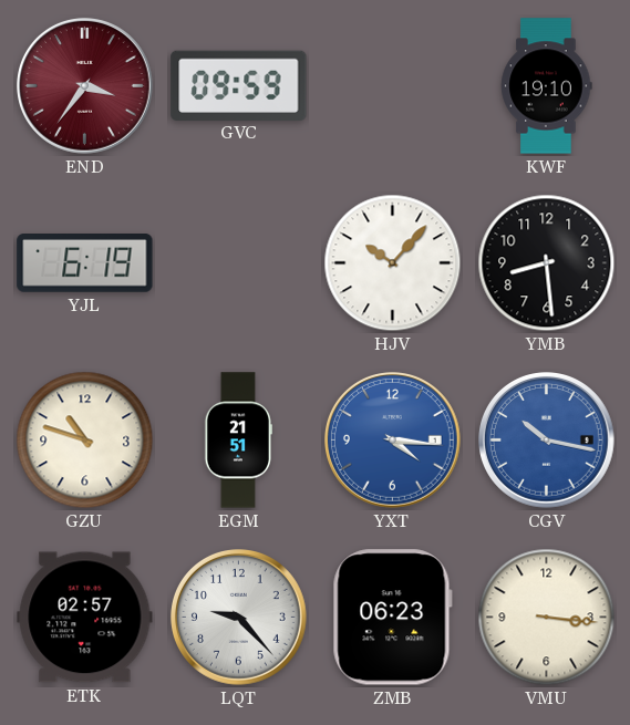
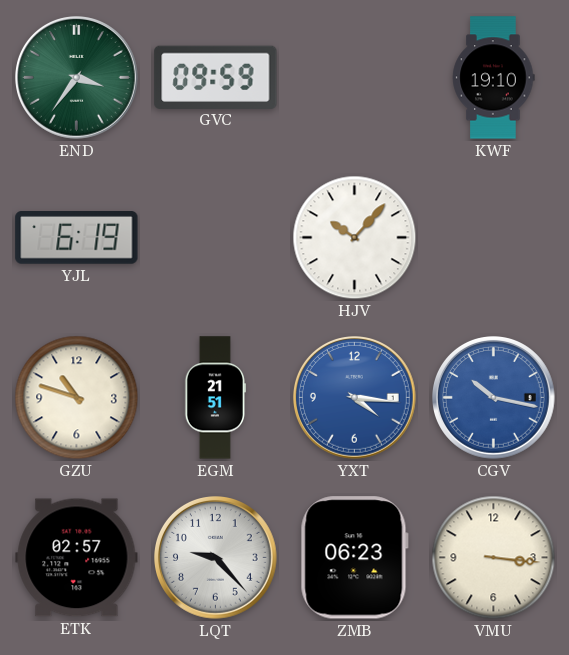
END dial: burgundy -> green
YMB: 8:29 -> none
